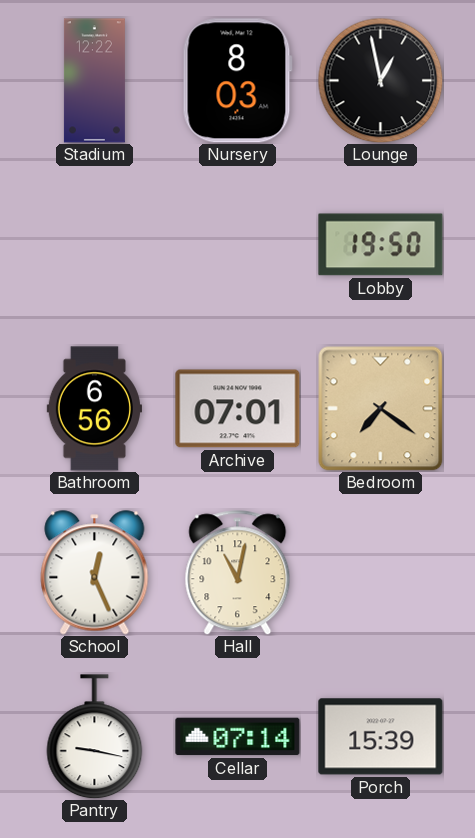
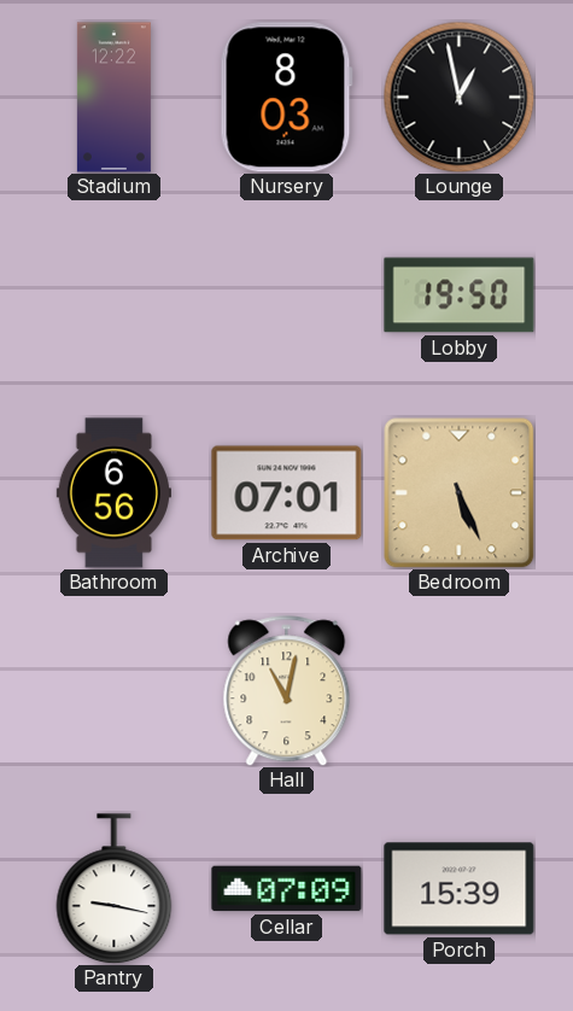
Bedroom: 7:21 -> 5:26
School: 12:26 -> none
Cellar: 07:14 -> 07:09
